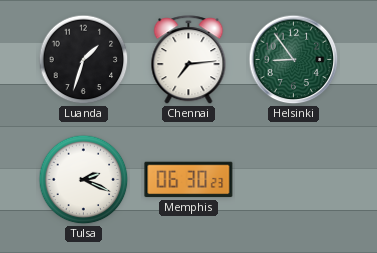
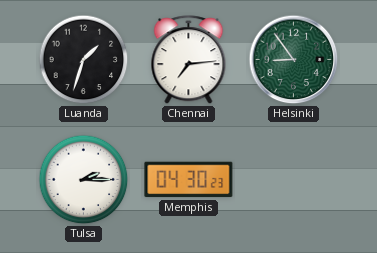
Tulsa: 2:19 -> 2:15
Memphis: 06:30 -> 04:30
